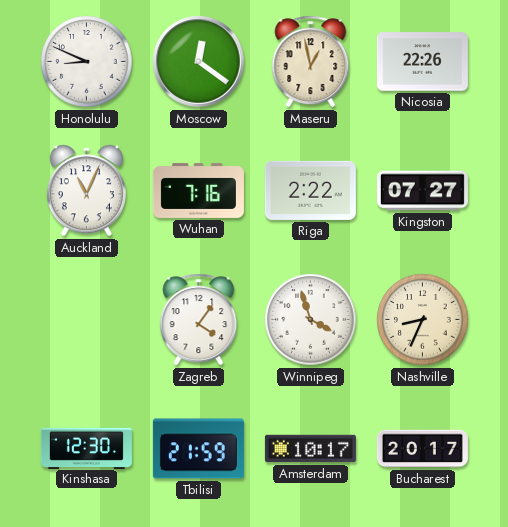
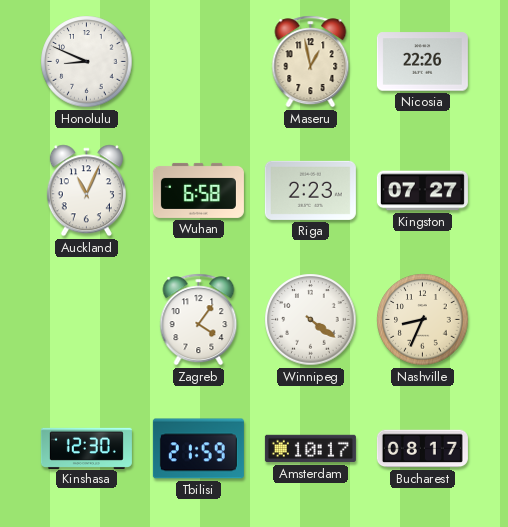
Moscow: 12:21 -> none
Wuhan: 7:16 -> 6:58
Riga: 2:22 -> 2:23
Winnipeg: 3:57 -> 4:21
Bucharest: 20:17 -> 08:17
